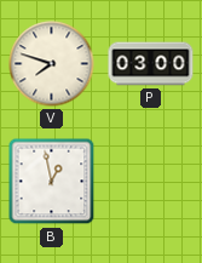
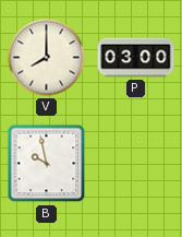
V: 7:48 -> 8:00
B: 12:58 -> 9:58
